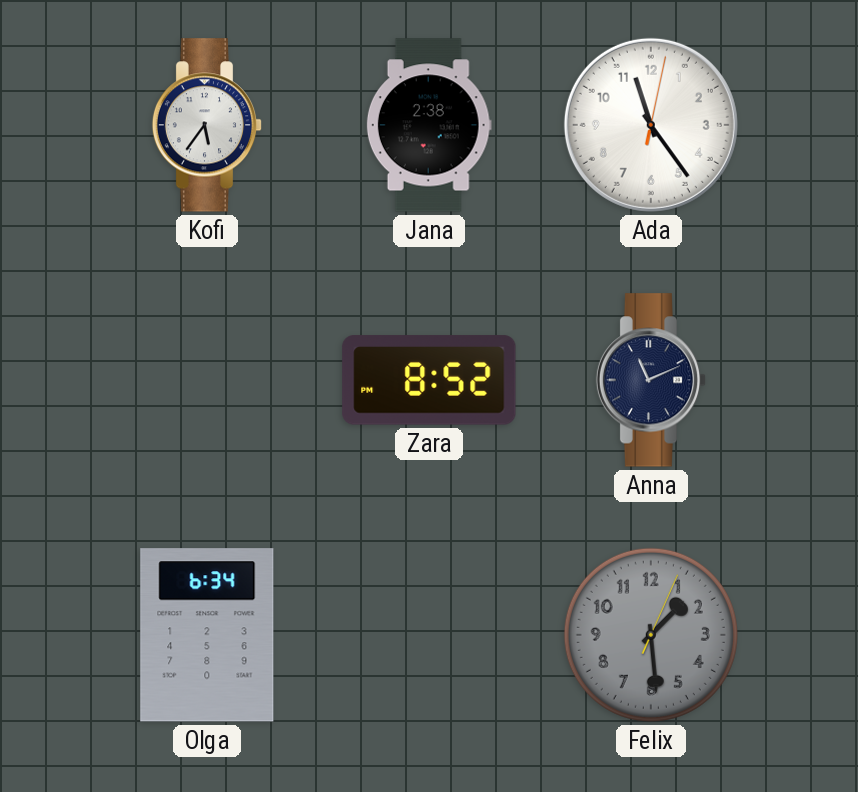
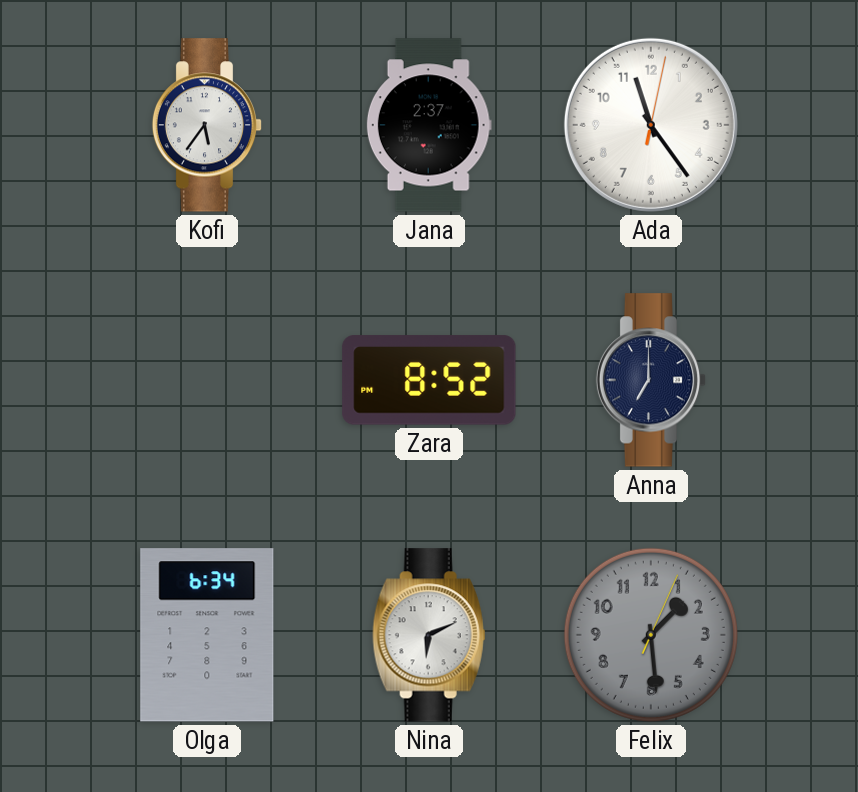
Jana: 2:38 -> 2:37
Anna: 11:11 -> 7:00
Nina: none -> 6:11
